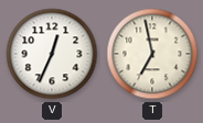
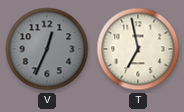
V dial: white -> grey
